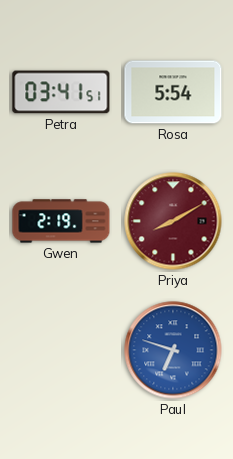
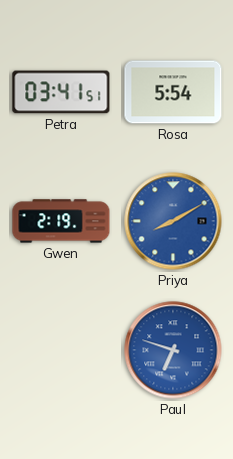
Priya dial: burgundy -> blue
